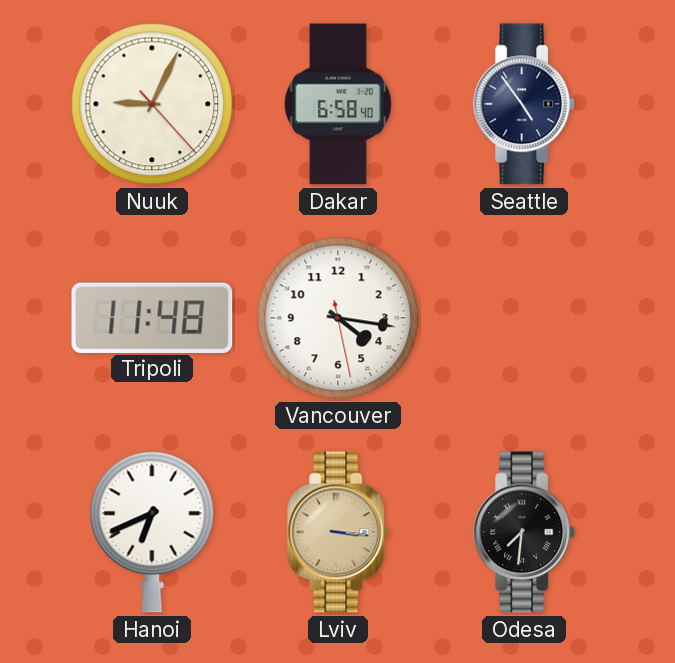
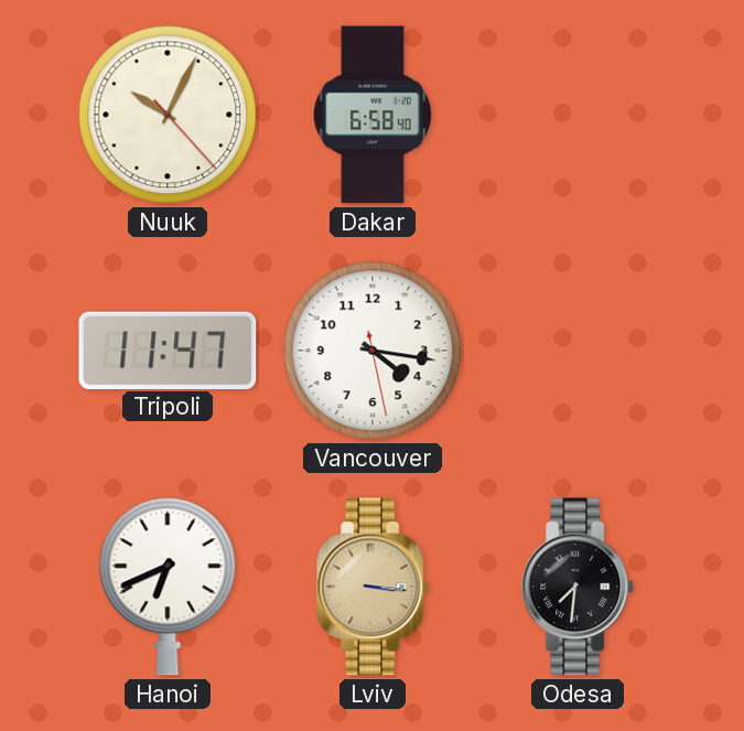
Nuuk: 9:04 -> 10:04
Seattle: 4:54 -> none
Tripoli: 11:48 -> 11:47
